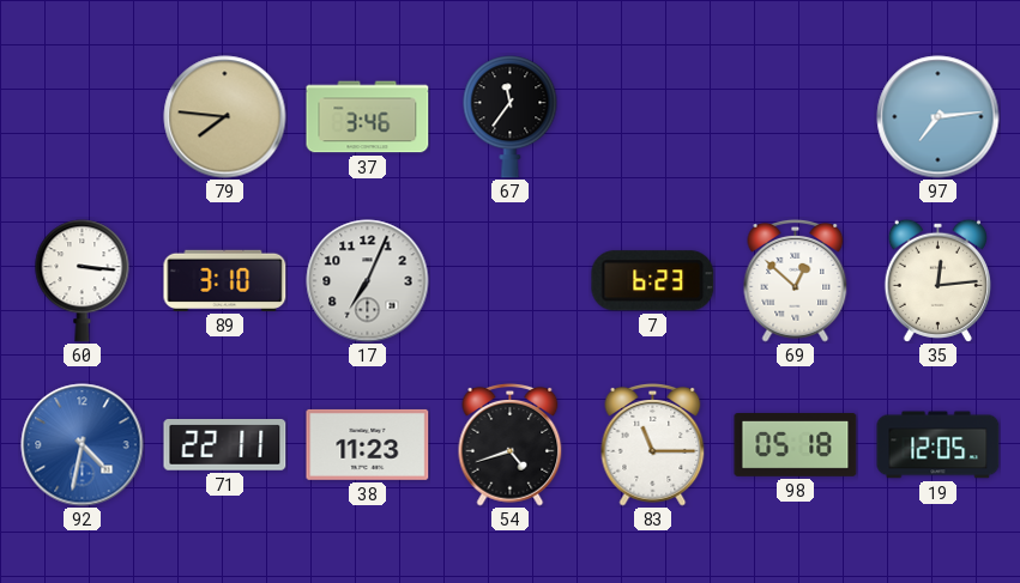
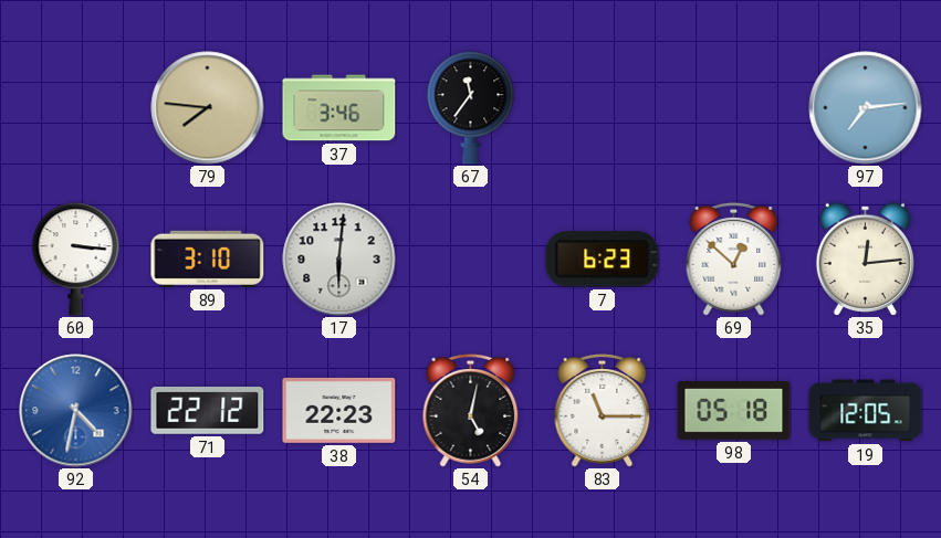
17: 7:04 -> 6:01
71: 22:11 -> 22:12
38: 11:23 -> 22:23
54: 4:42 -> 5:02
